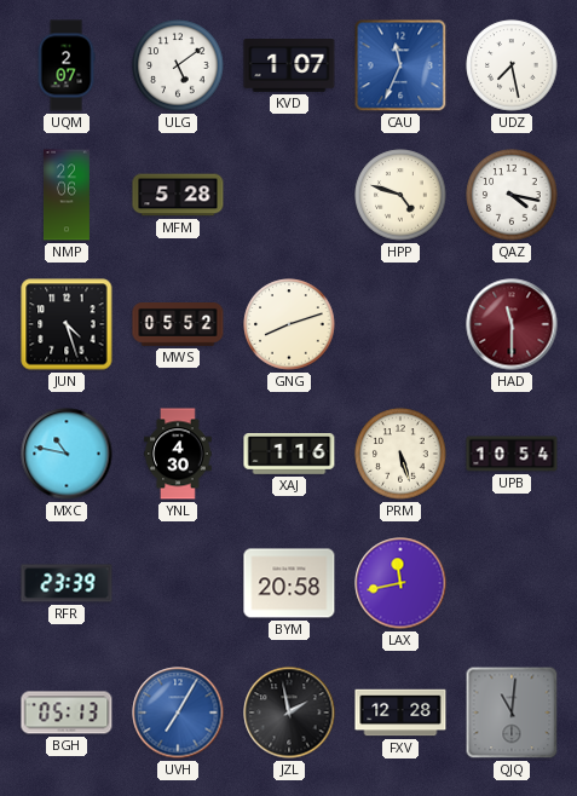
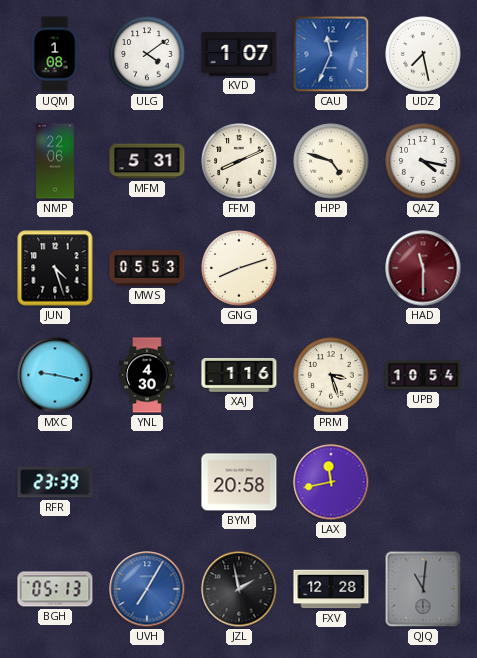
UQM: 2:07 -> 1:08
ULG: 5:09 -> 4:09
MFM: 5:28 -> 5:31
FFM: none -> 8:11
MWS: 05:52 -> 05:53
MXC: 10:47 -> 9:17
PRM: 5:27 -> 3:27
